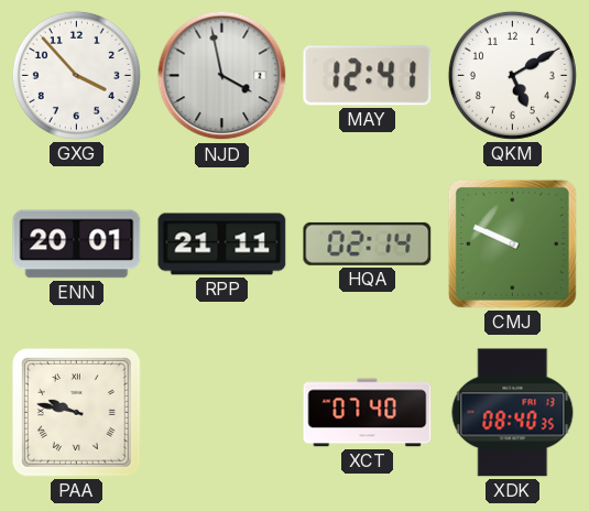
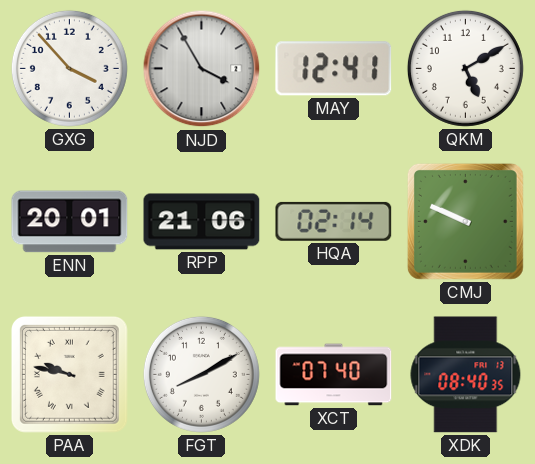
NJD: 3:58 -> 3:55
RPP: 21:11 -> 21:06
FGT: none -> 8:10
